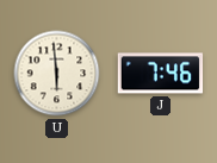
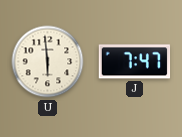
J: 7:46 -> 7:47
